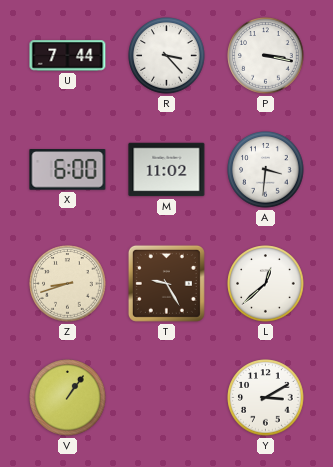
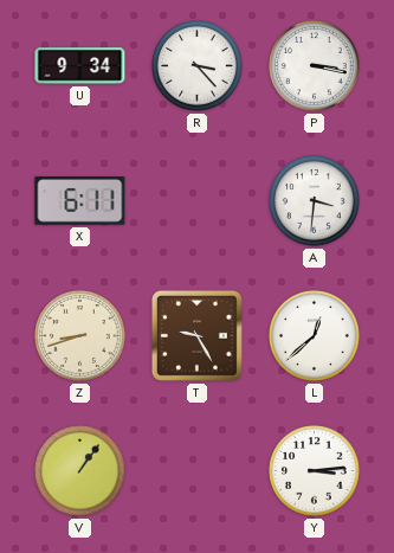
U: 7:44 -> 9:34
X: 6:00 -> 6:11
M: 11:02 -> none
Y: 3:10 -> 3:14
